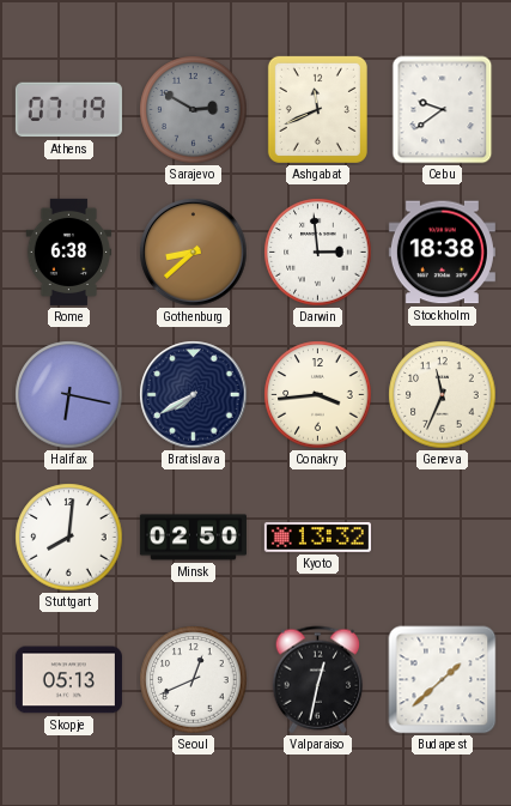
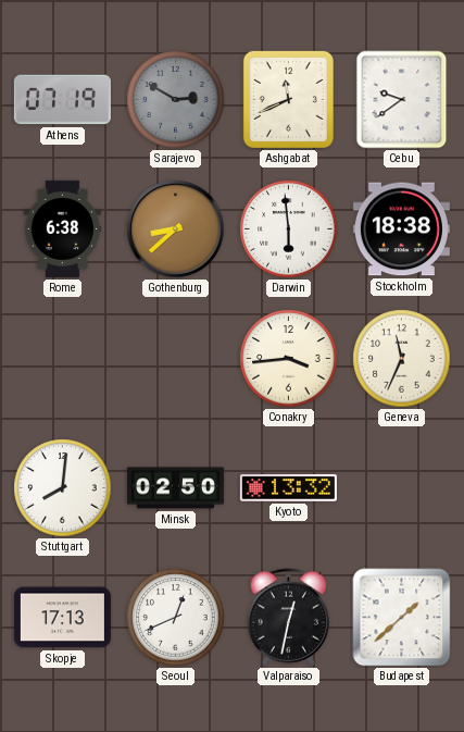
Darwin: 2:59 -> 5:59
Halifax: 6:17 -> none
Bratislava: 7:40 -> none
Skopje: 05:13 -> 17:13
